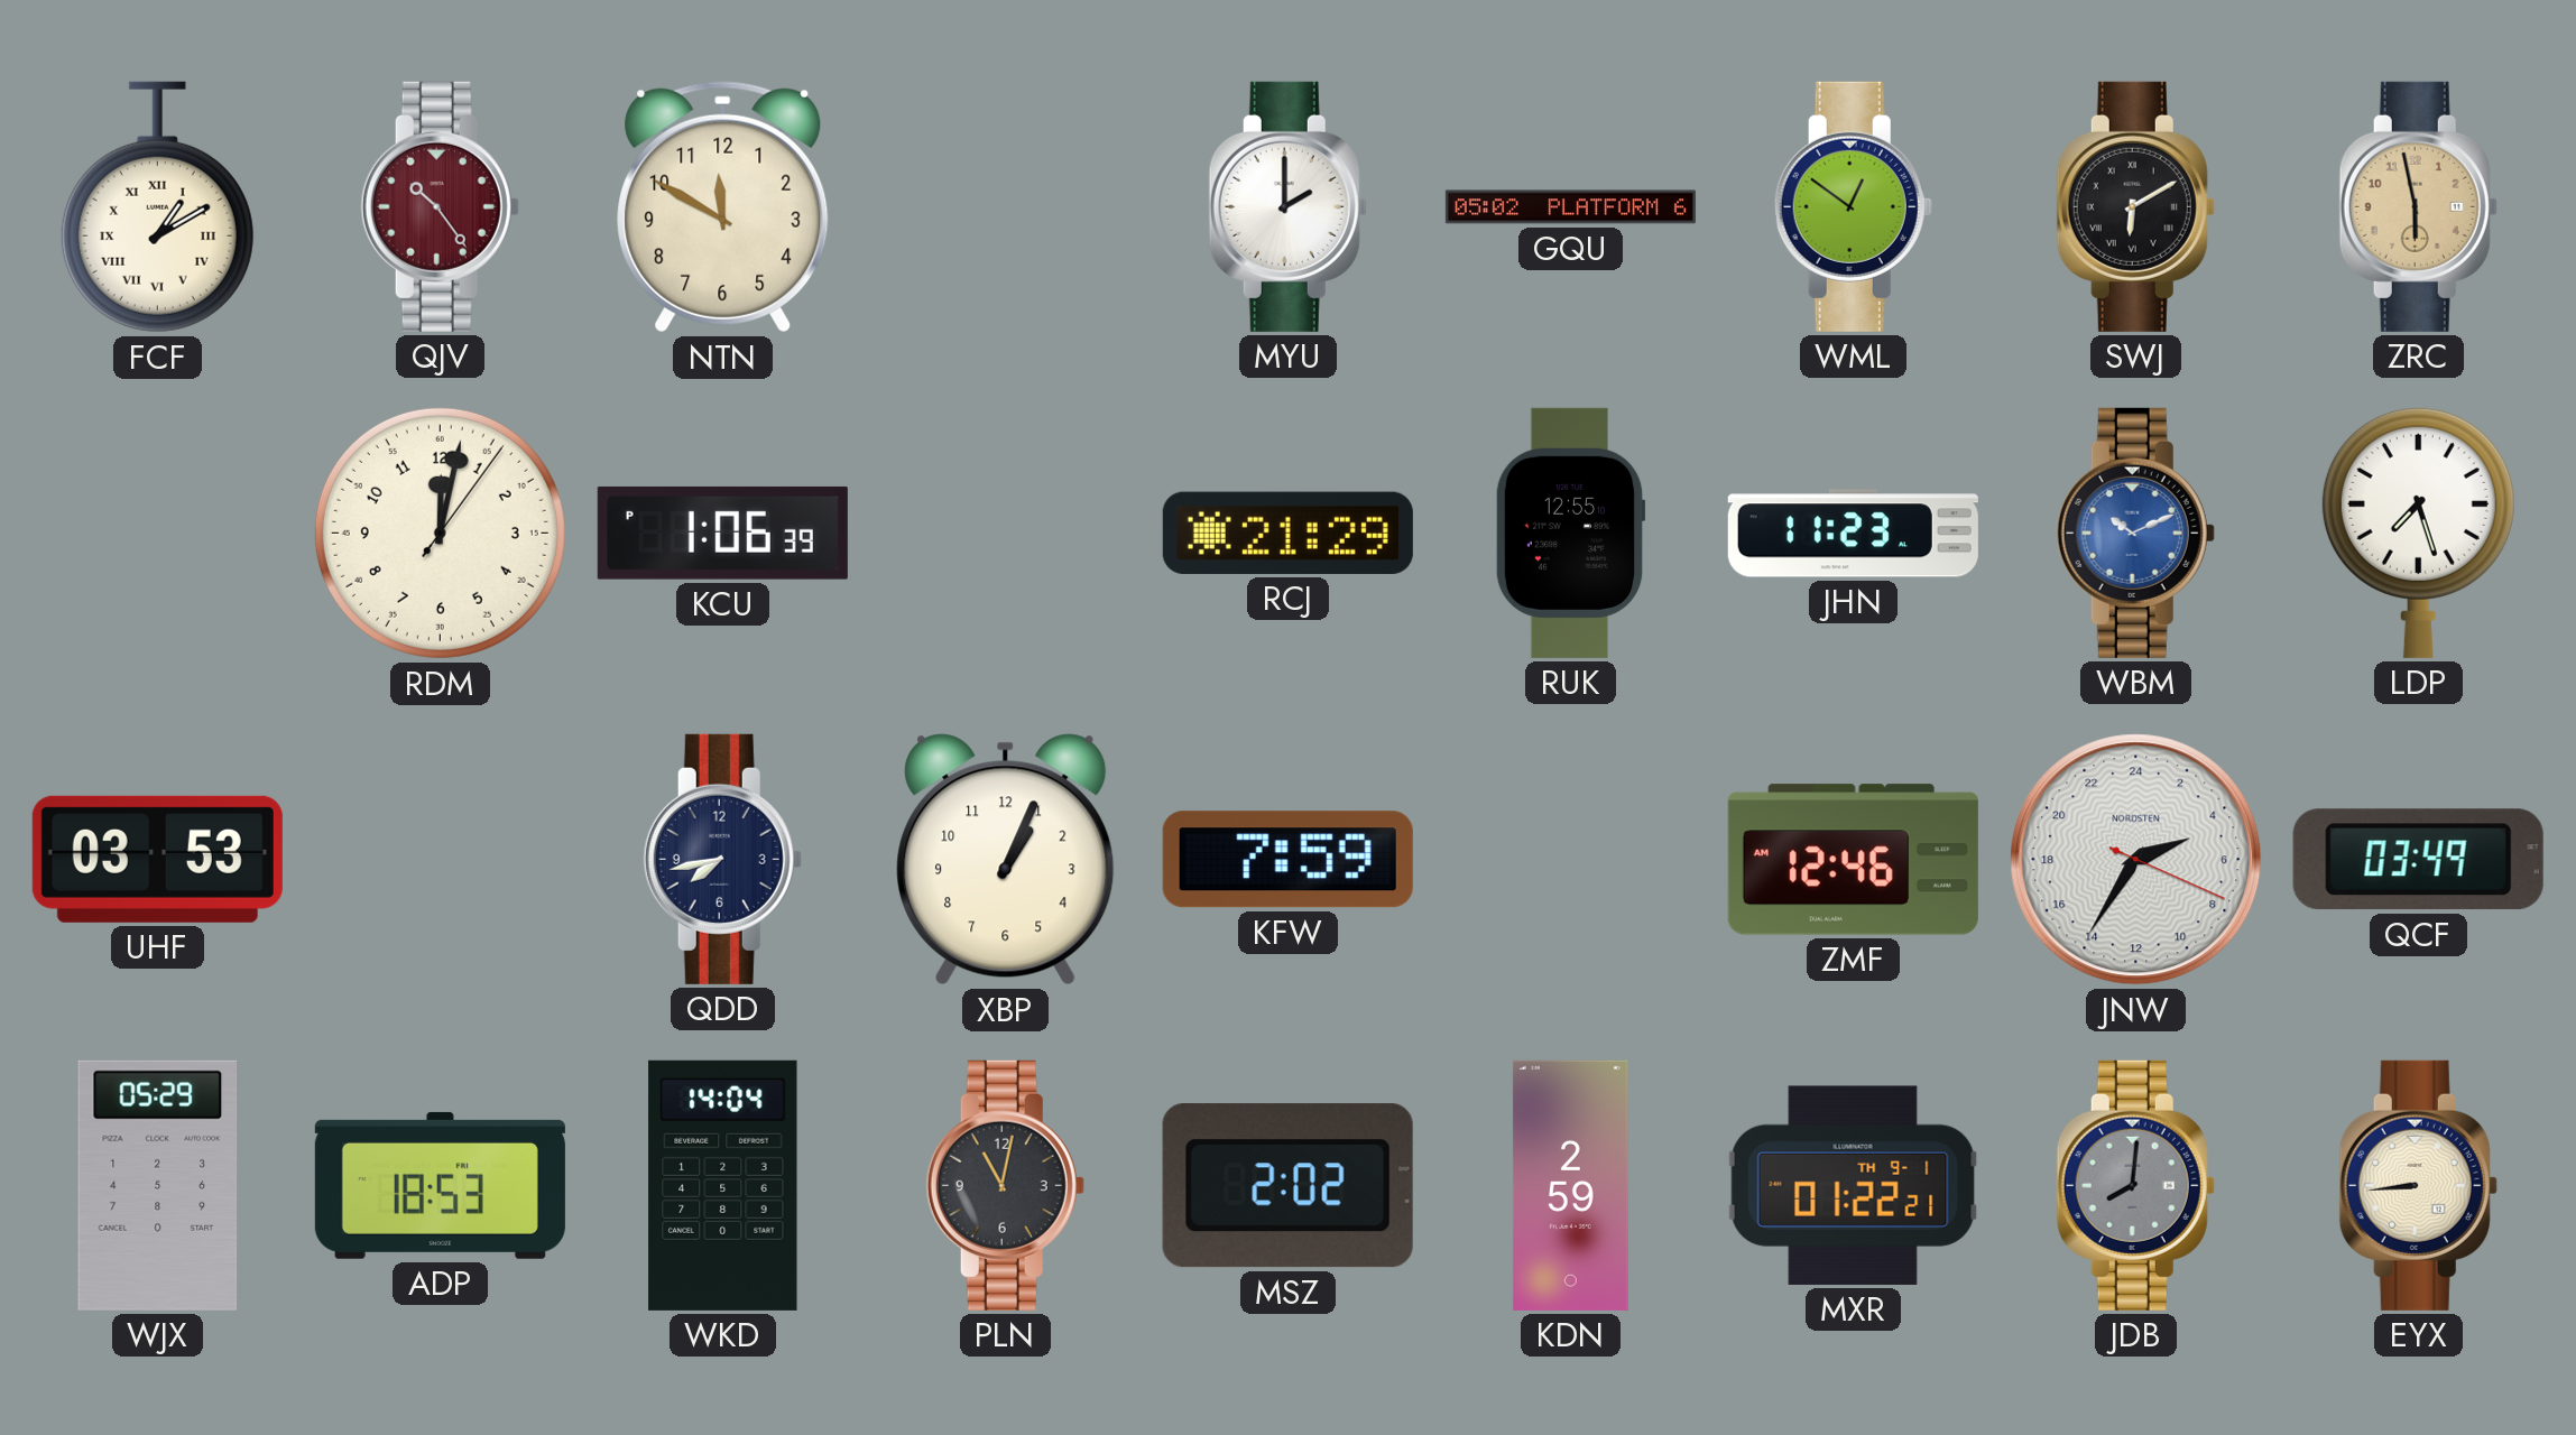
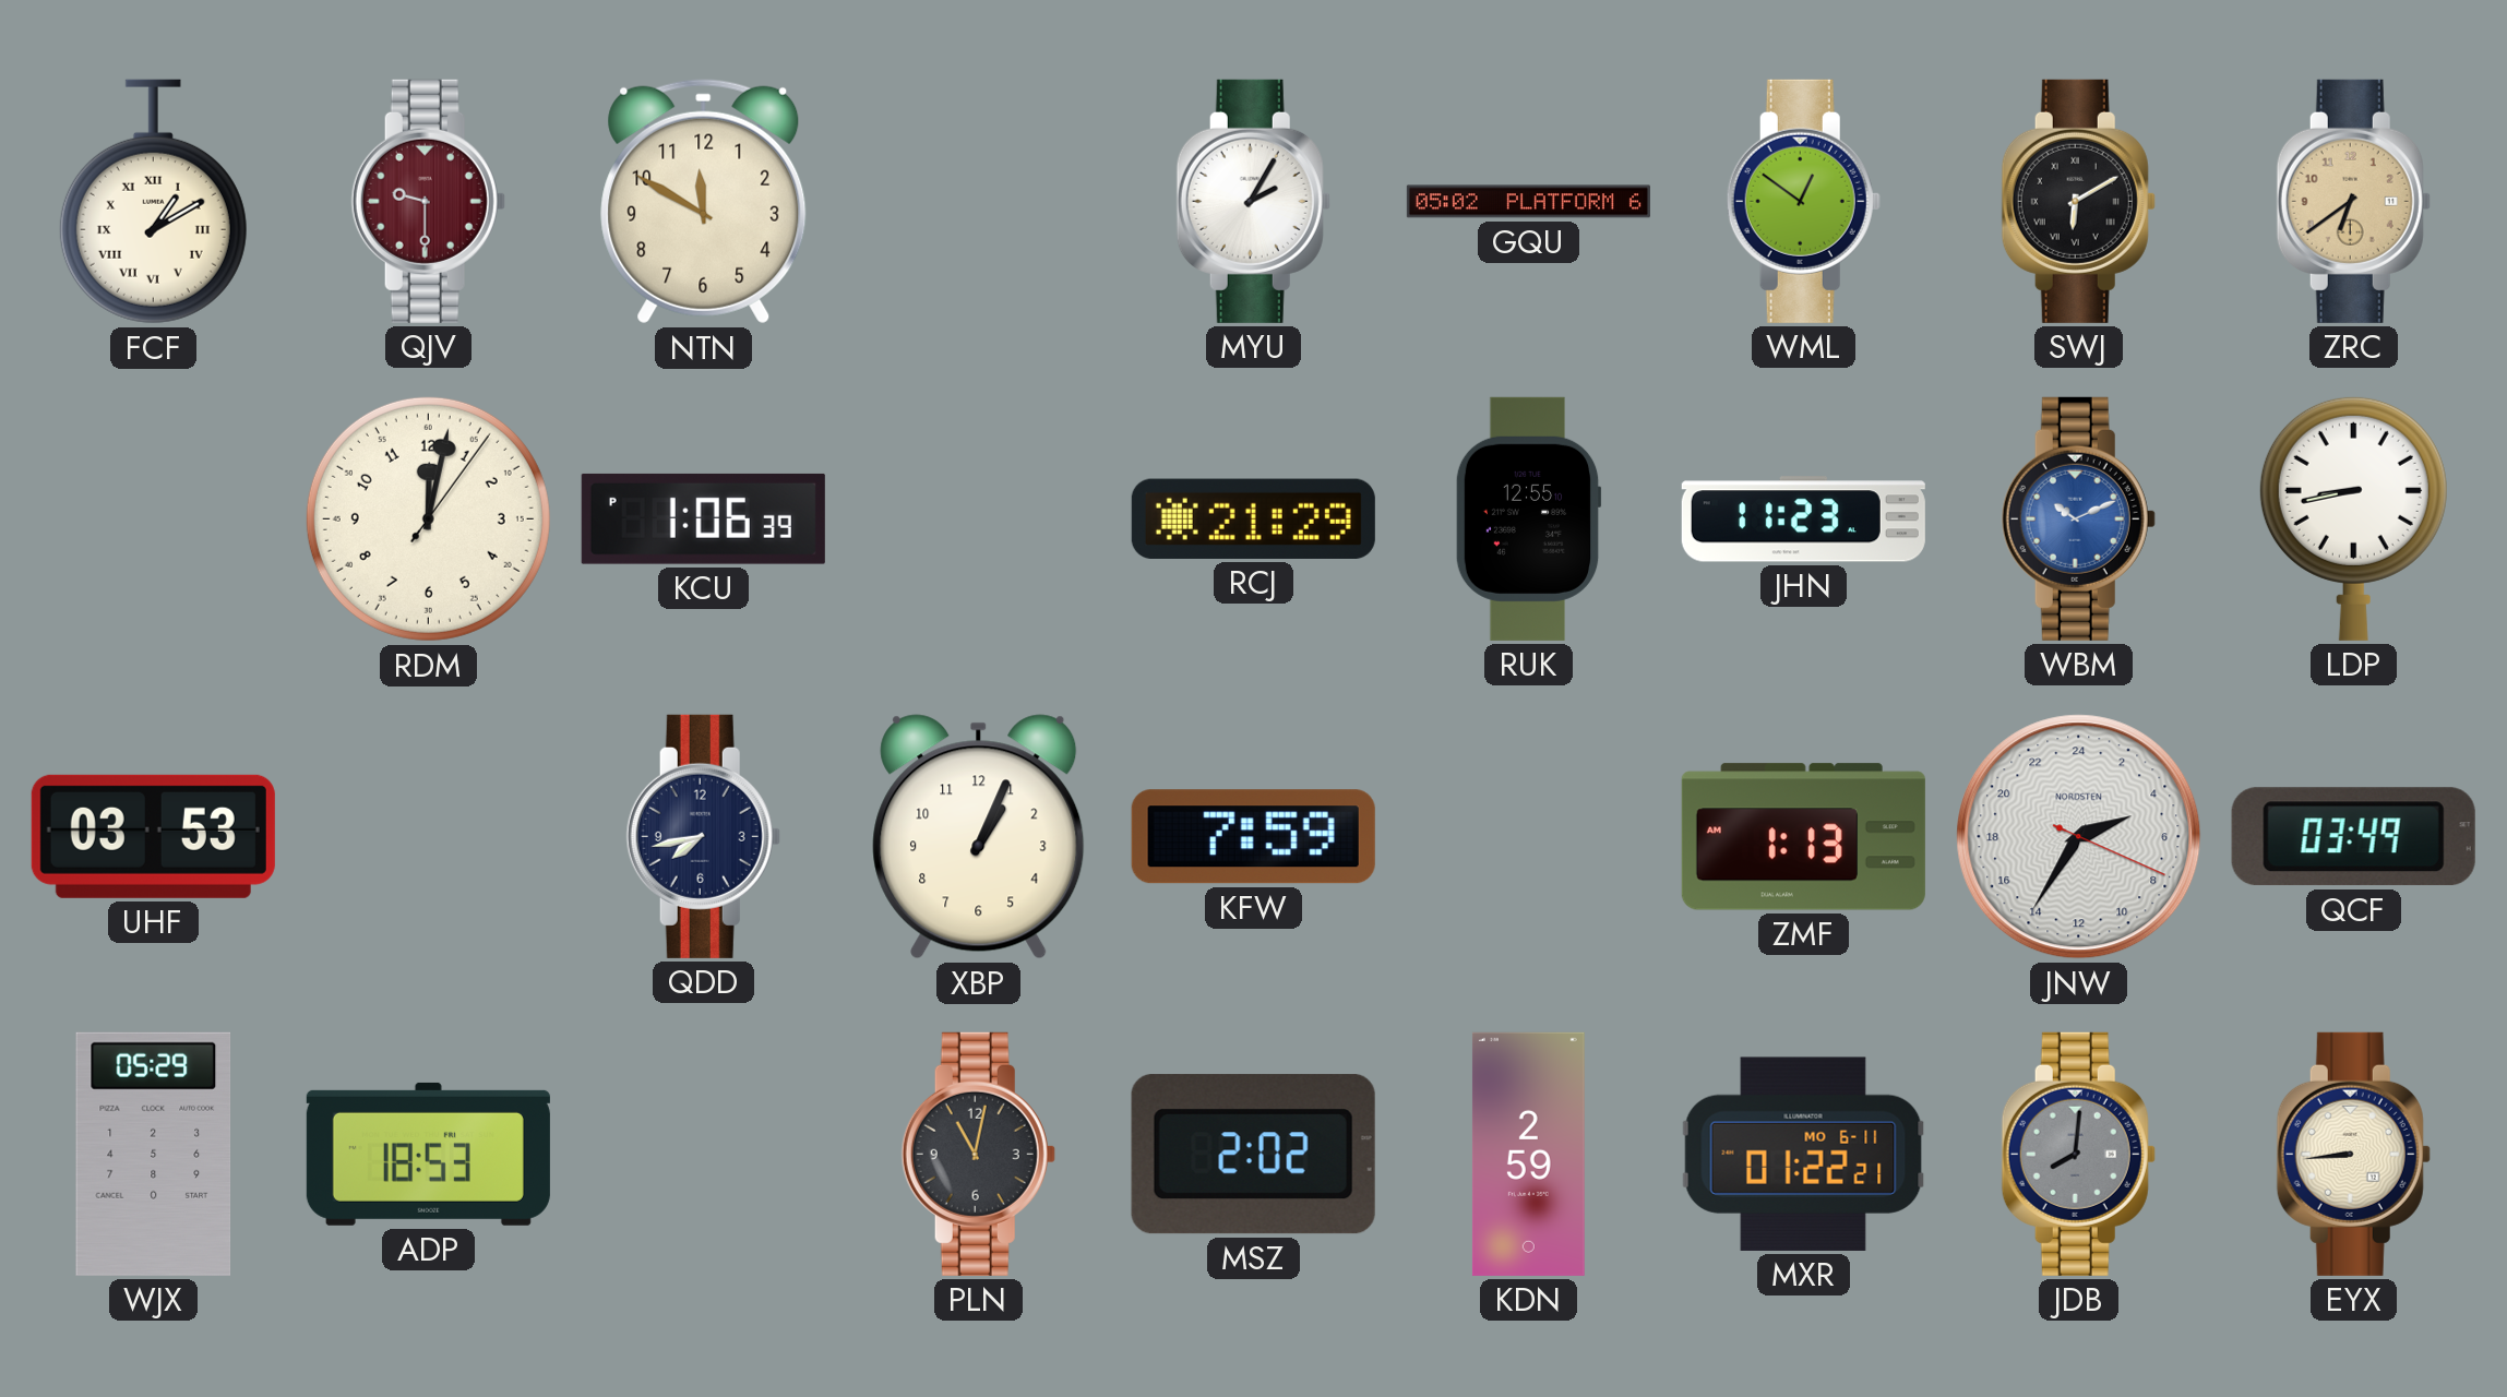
QJV: 10:24 -> 9:30
MYU: 2:00 -> 2:05
ZRC: 5:58 -> 6:39
LDP: 7:27 -> 8:43
ZMF: 12:46 -> 1:13
WKD: 14:04 -> none
MXR date: TH 9-1 -> MO 6-11
